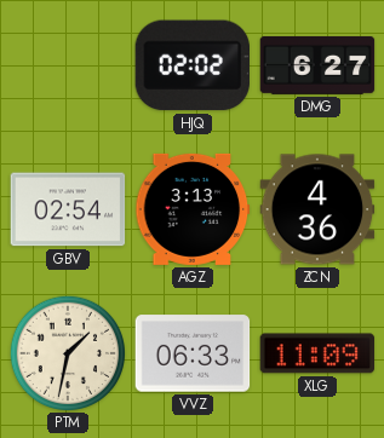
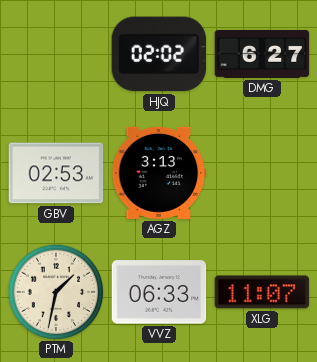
GBV: 02:54 -> 02:53
ZCN: 4:36 -> none
XLG: 11:09 -> 11:07
